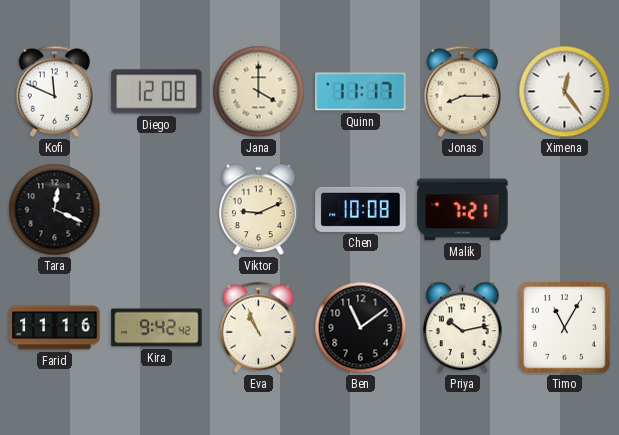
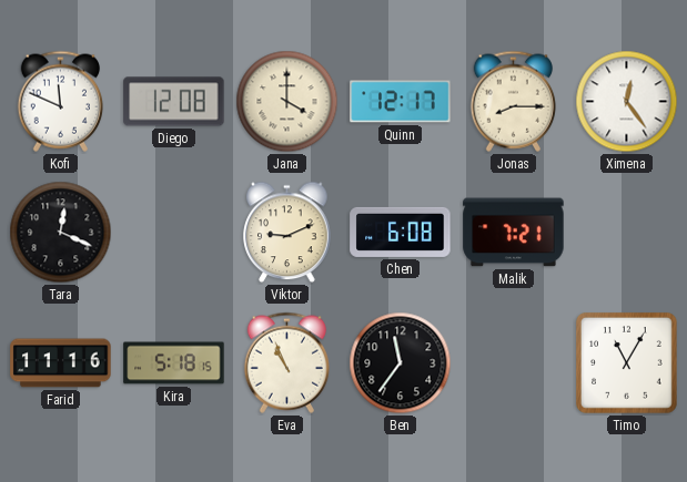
Quinn: 11:17 -> 12:17
Chen: 10:08 -> 6:08
Kira: 9:42 -> 5:18
Ben: 11:09 -> 11:36
Priya: 10:13 -> none
